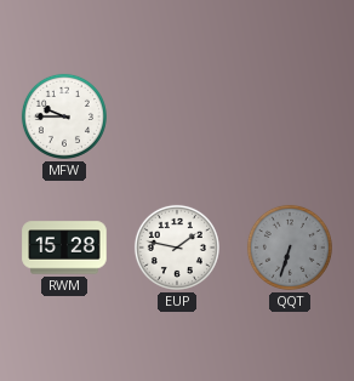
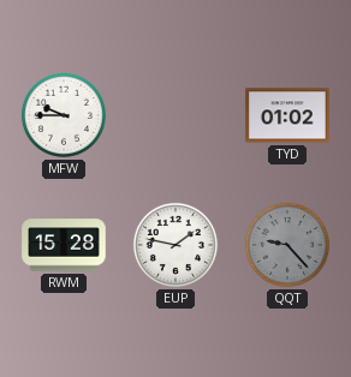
TYD: none -> 01:02
QQT: 6:33 -> 9:23
